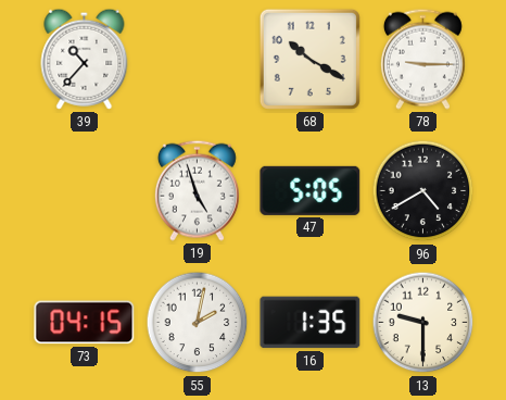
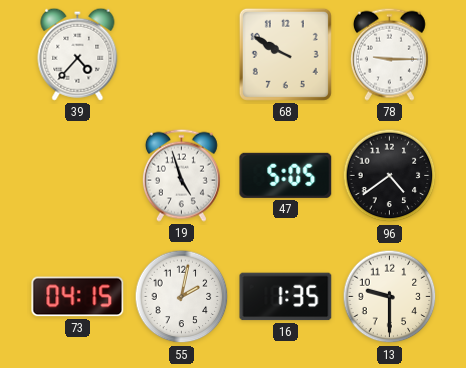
39: 10:37 -> 4:37
68: 10:20 -> 9:50
96: 4:40 -> 4:39
